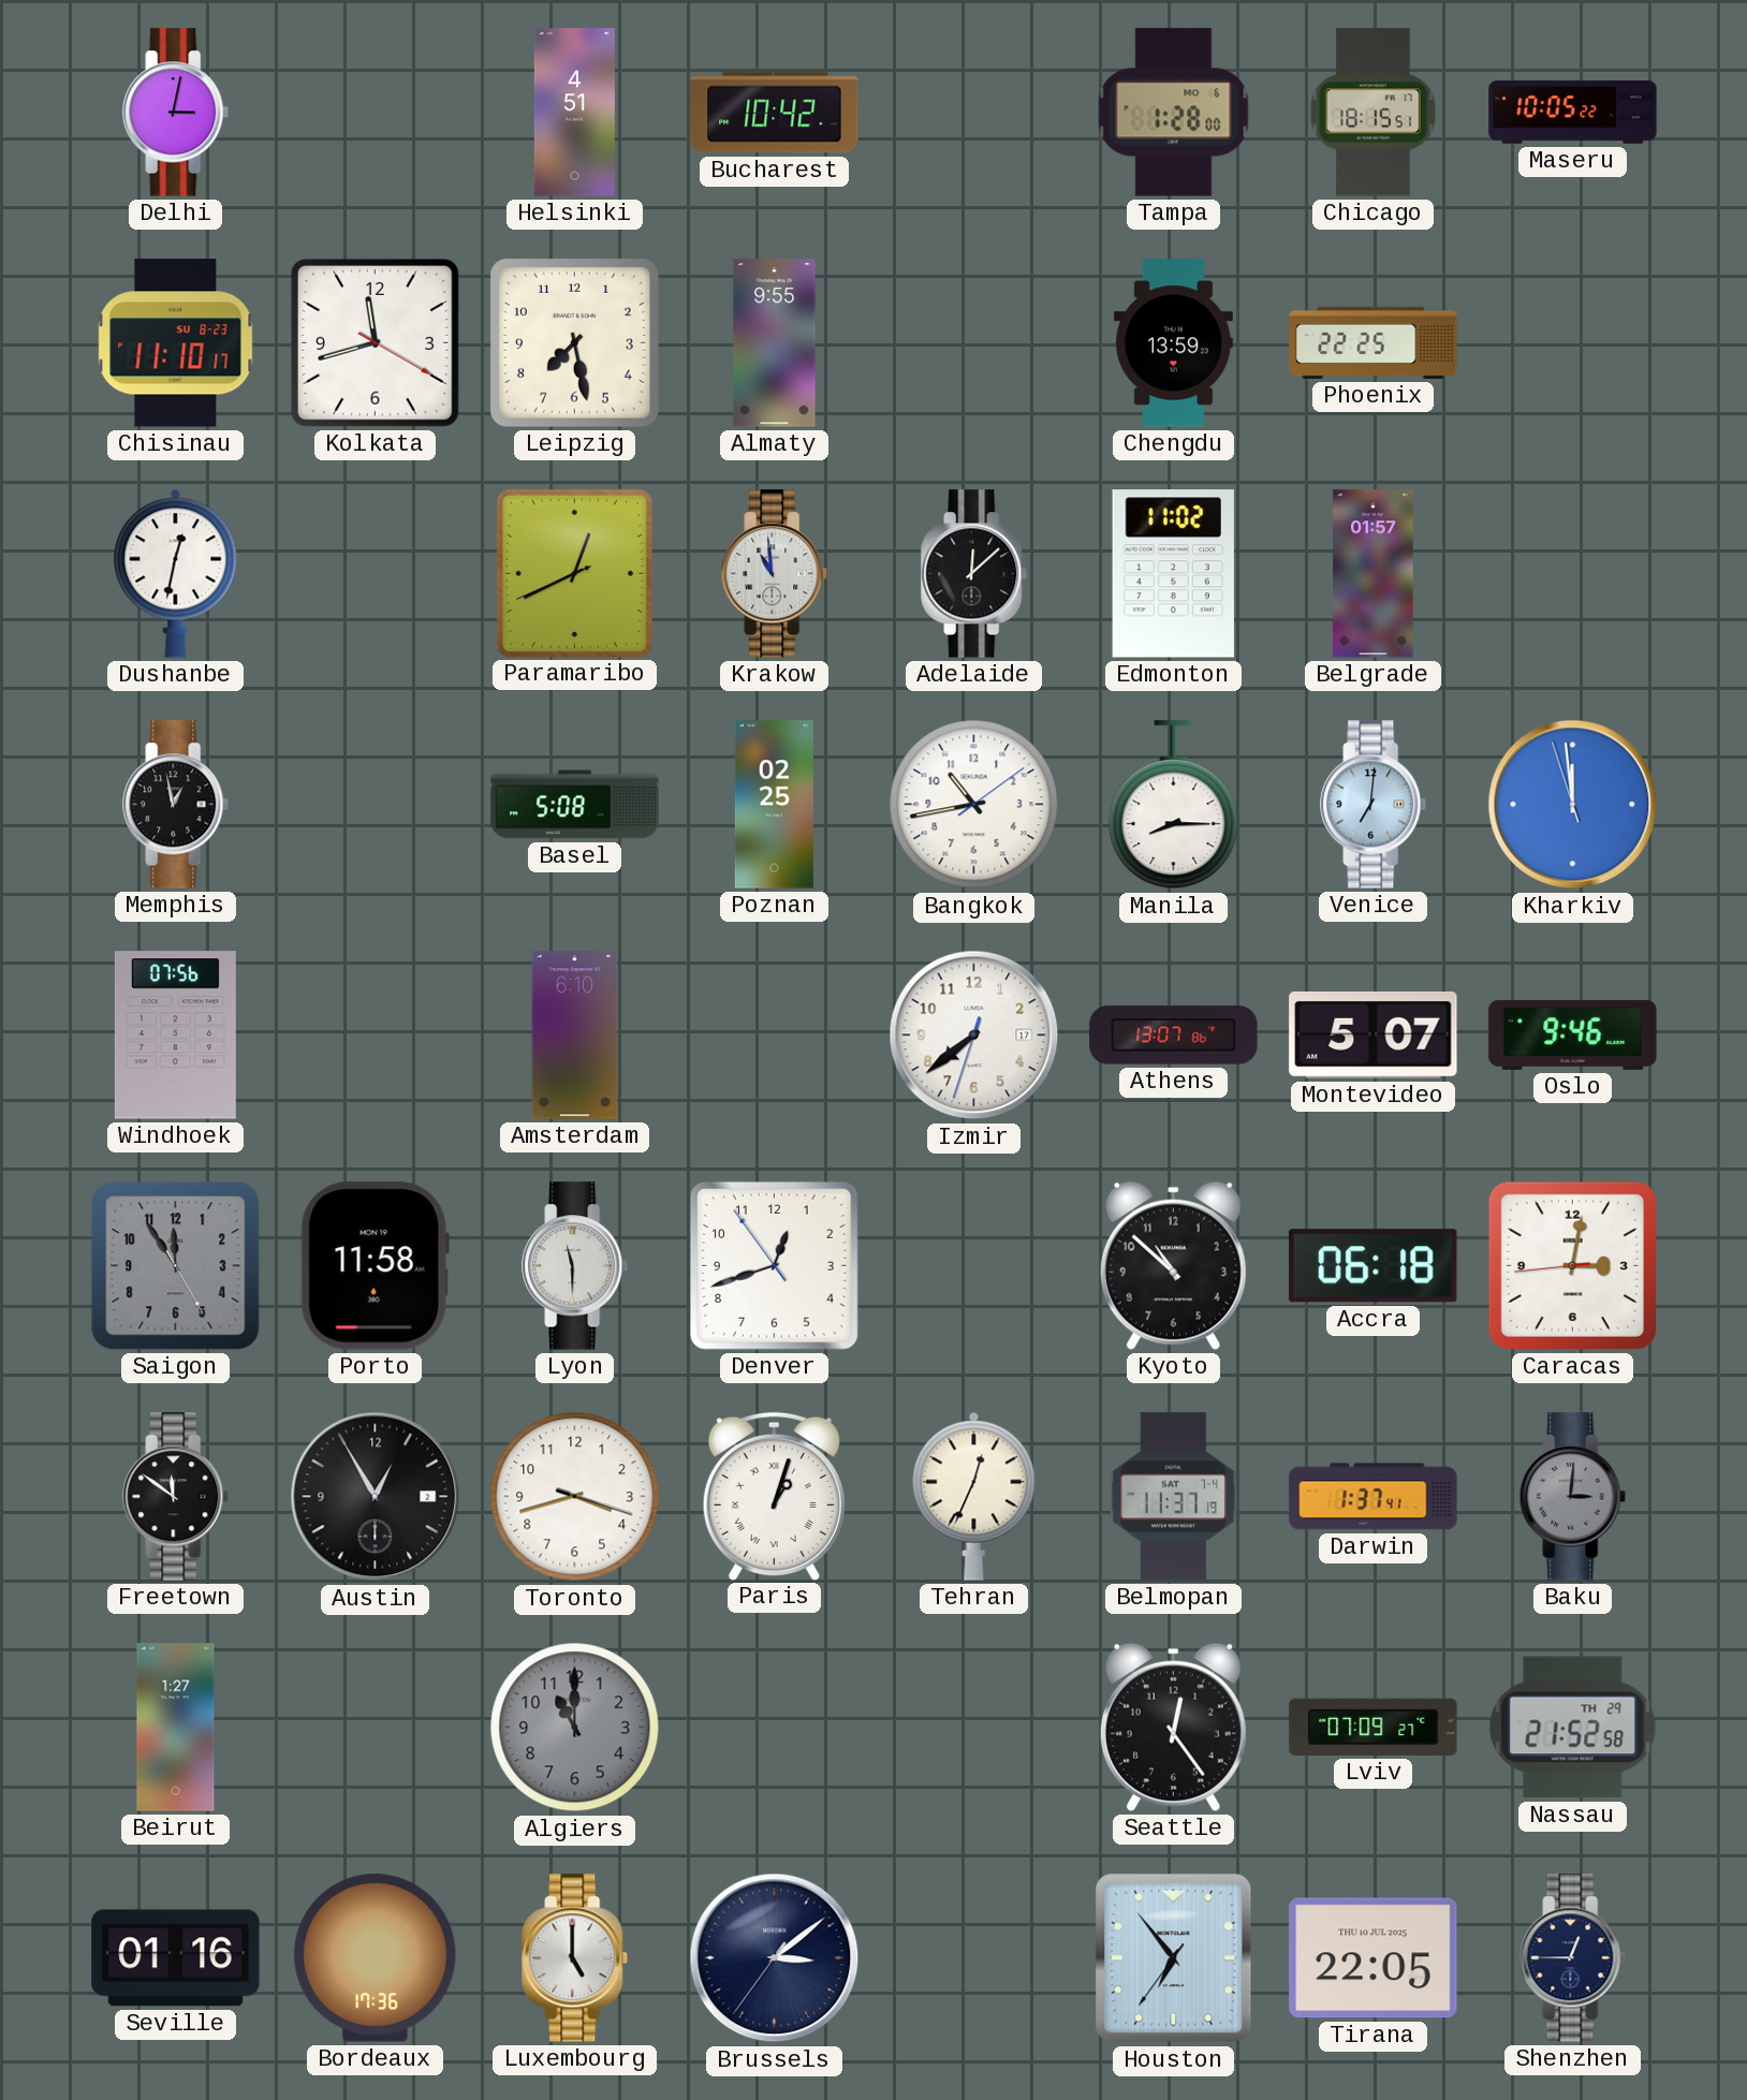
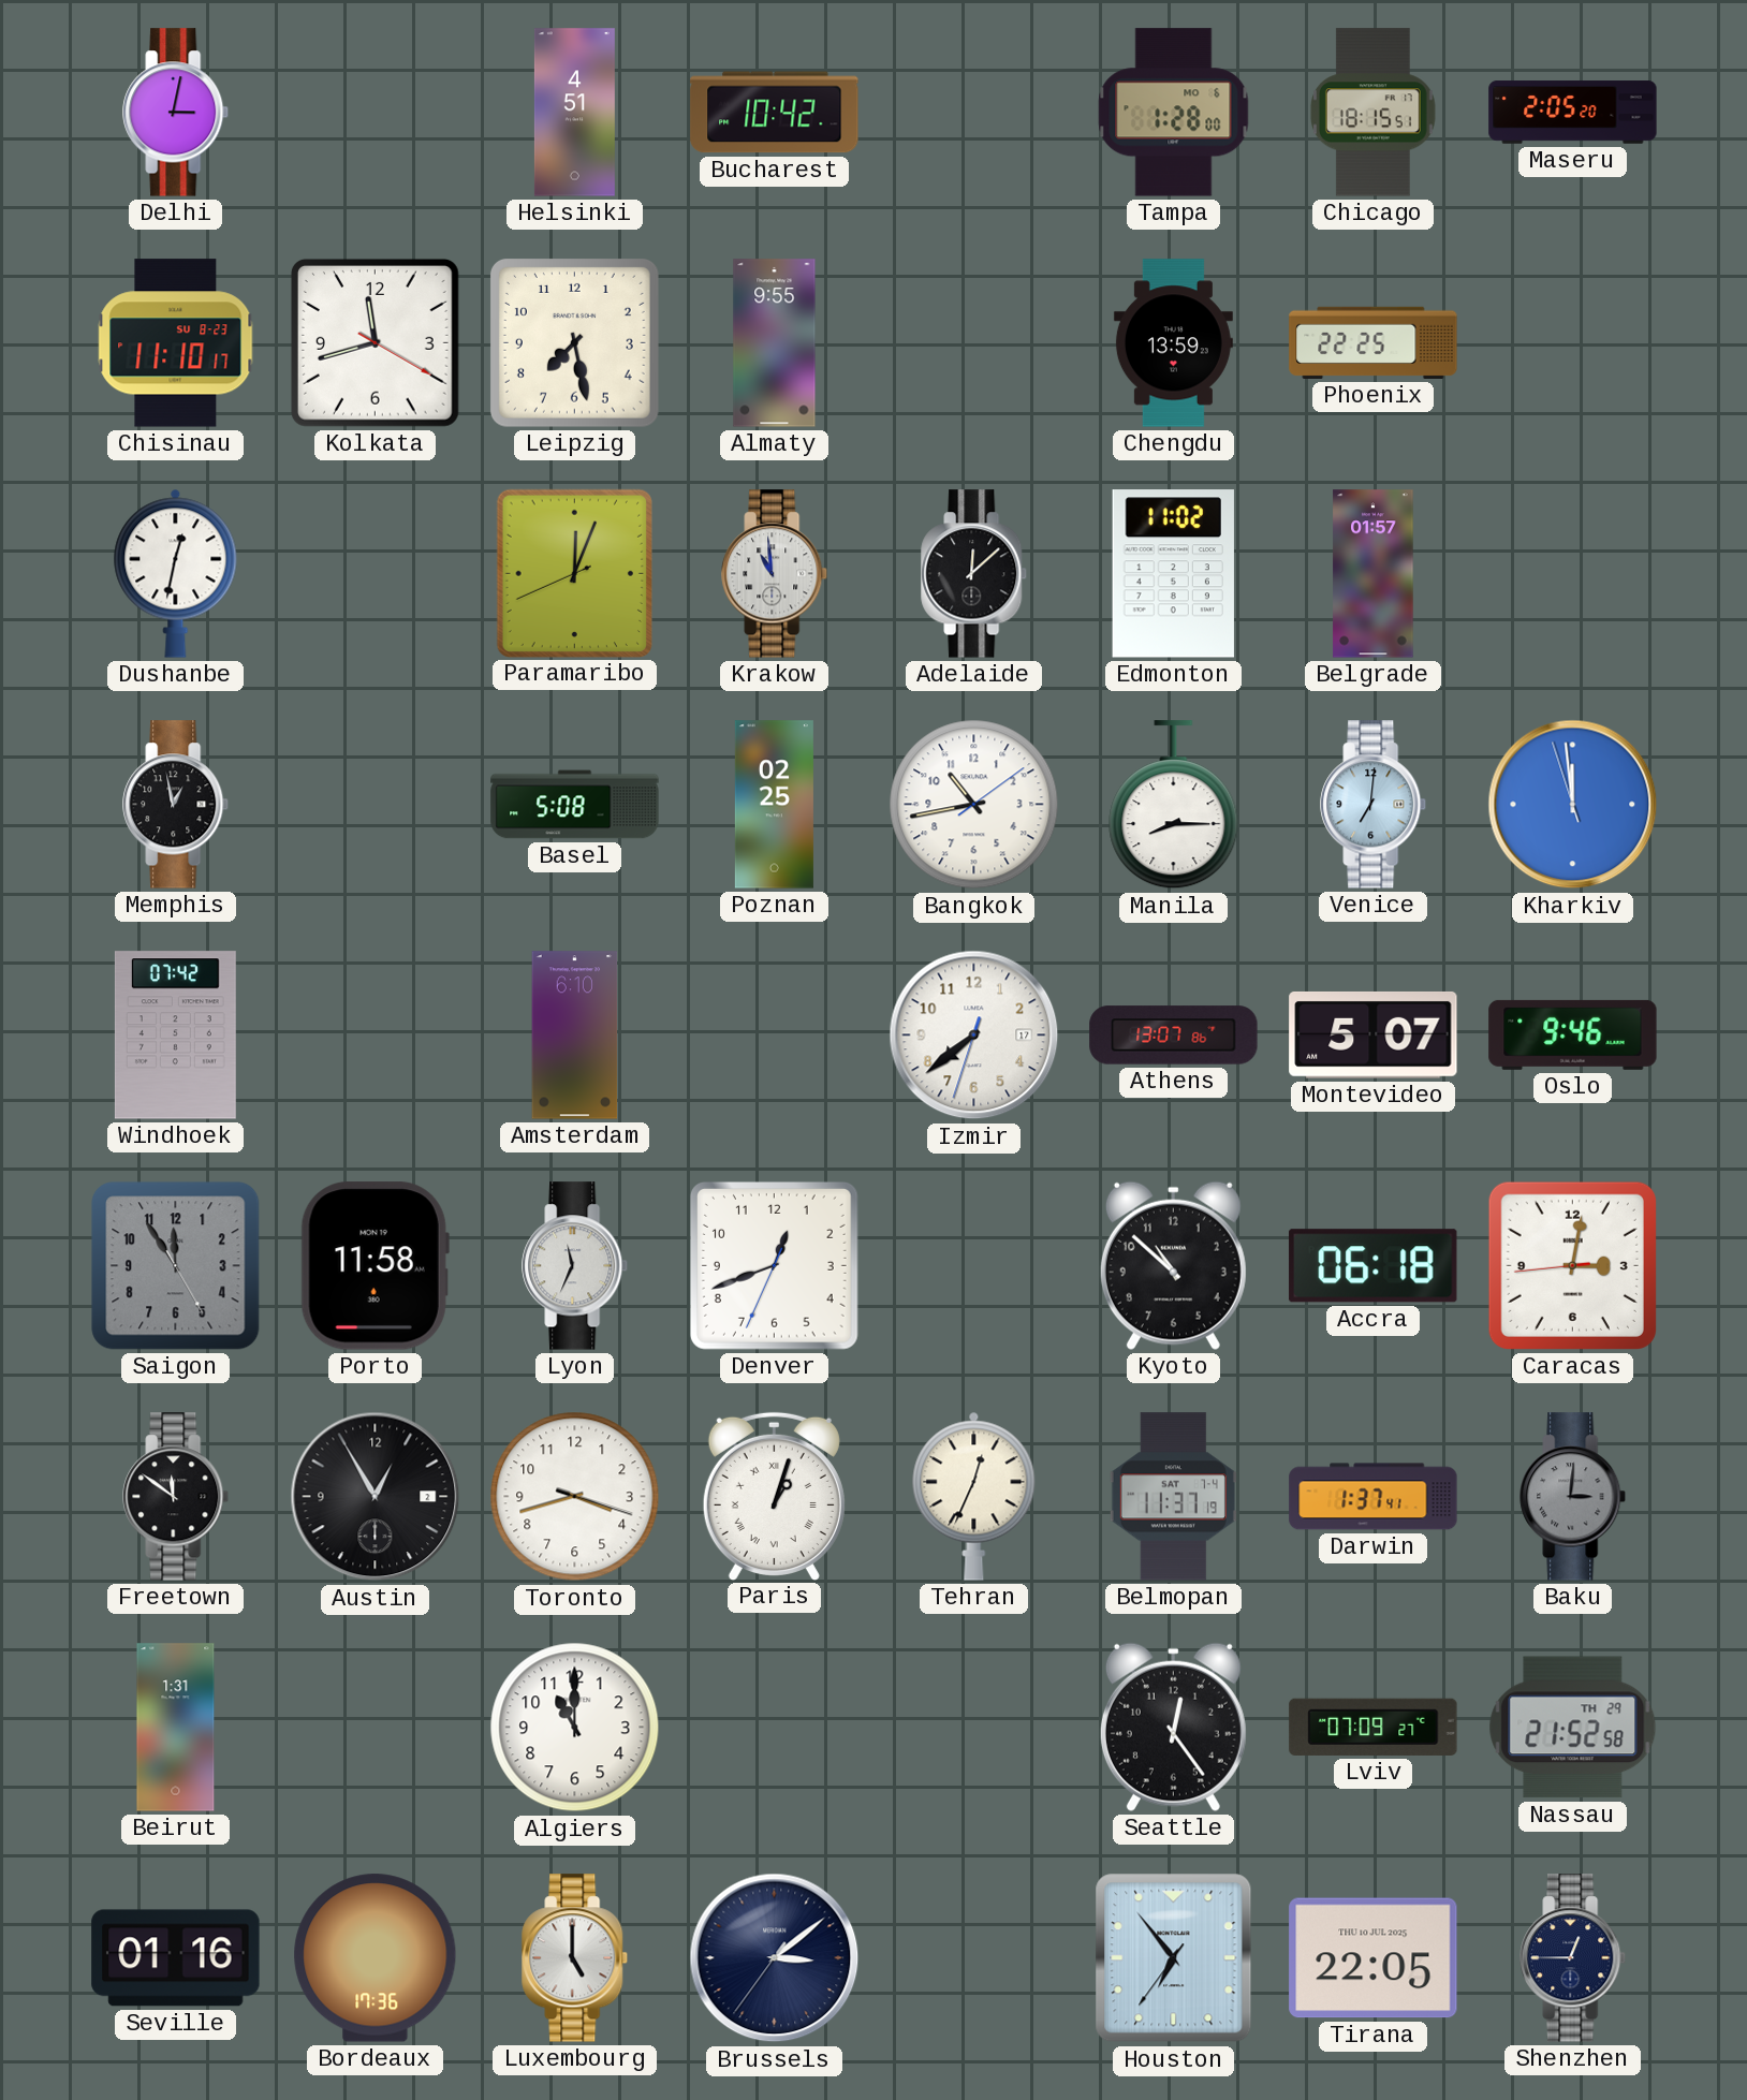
Maseru: 10:05 -> 2:05
Paramaribo: 12:40 -> 12:03
Windhoek: 07:56 -> 07:42
Lyon: 11:30 -> 11:34
Denver: 12:41:54 -> 12:41:34
Beirut: 1:27 -> 1:31
Algiers dial: grey -> white
